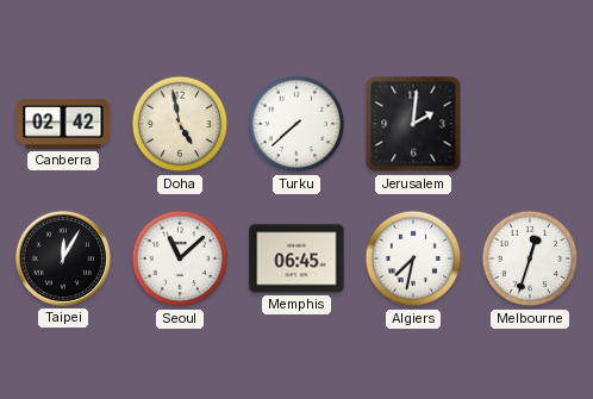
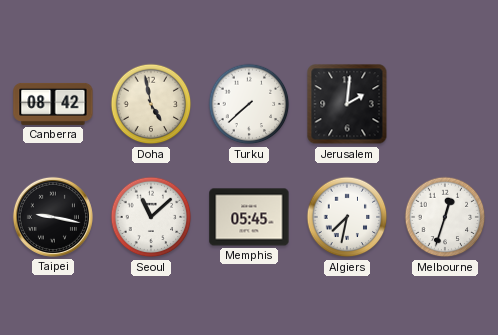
Canberra: 02:42 -> 08:42
Taipei: 12:05 -> 9:17
Memphis: 06:45 -> 05:45
